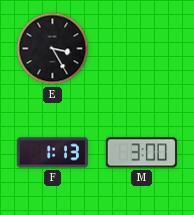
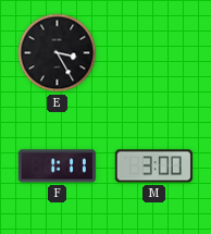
F: 1:13 -> 1:11
